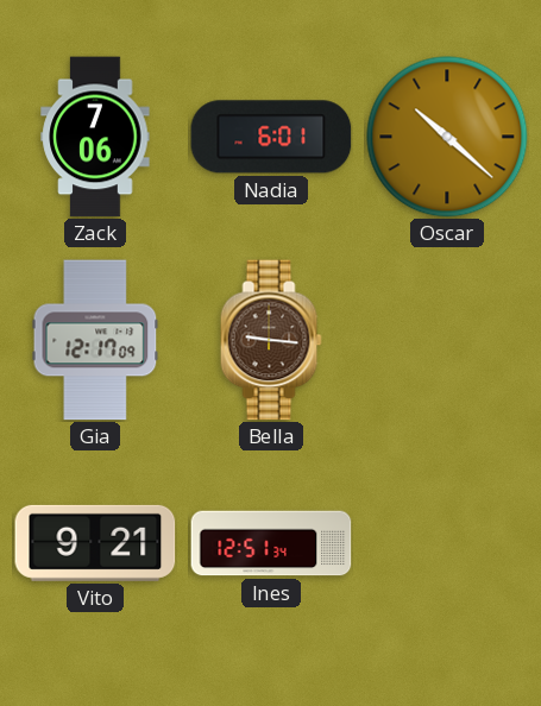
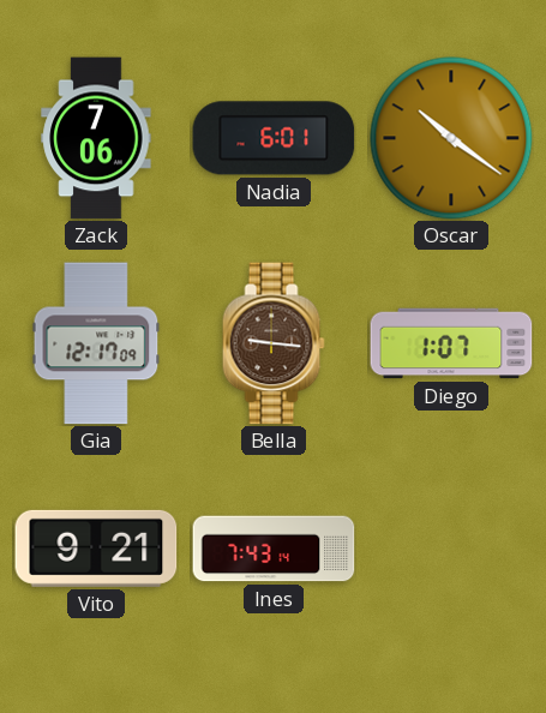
Oscar: 10:22 -> 10:21
Diego: none -> 1:07
Ines: 12:51 -> 7:43
